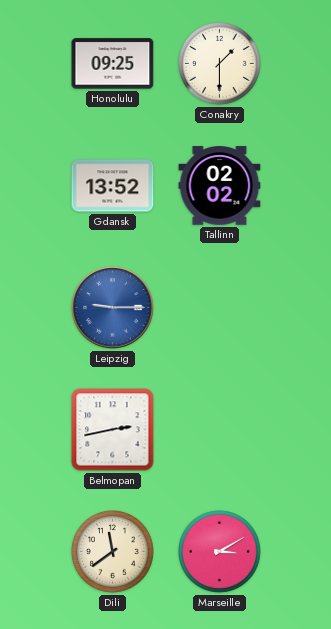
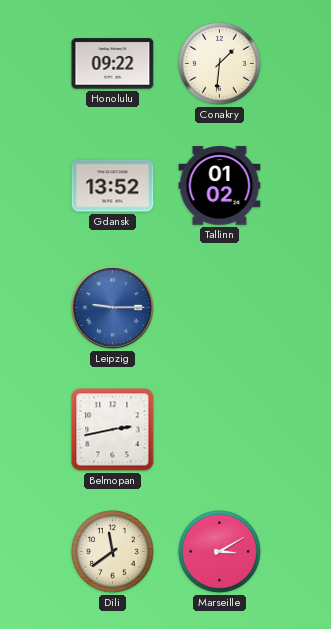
Honolulu: 09:25 -> 09:22
Conakry: 1:30 -> 1:31
Tallinn: 02:02 -> 01:02
